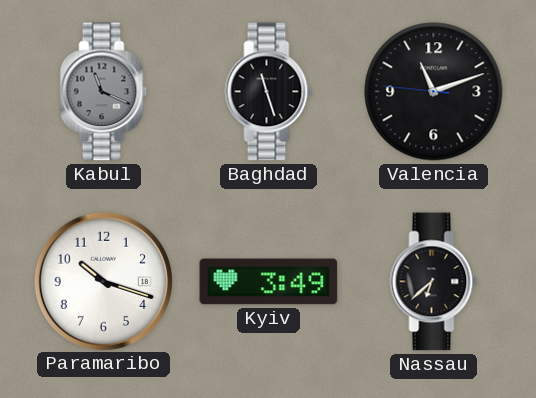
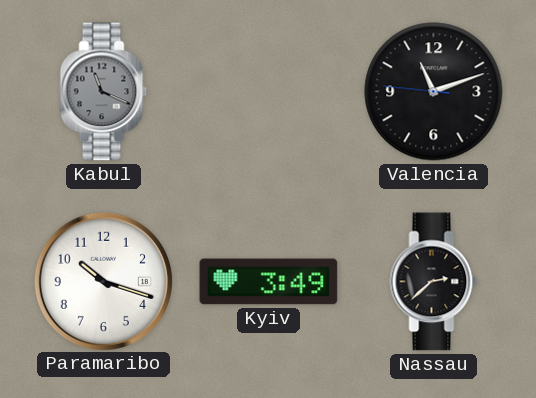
Baghdad: 11:27 -> none
Nassau: 6:38 -> 2:38
